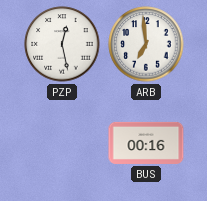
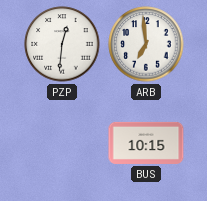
PZP: 12:28 -> 12:31
BUS: 00:16 -> 10:15
